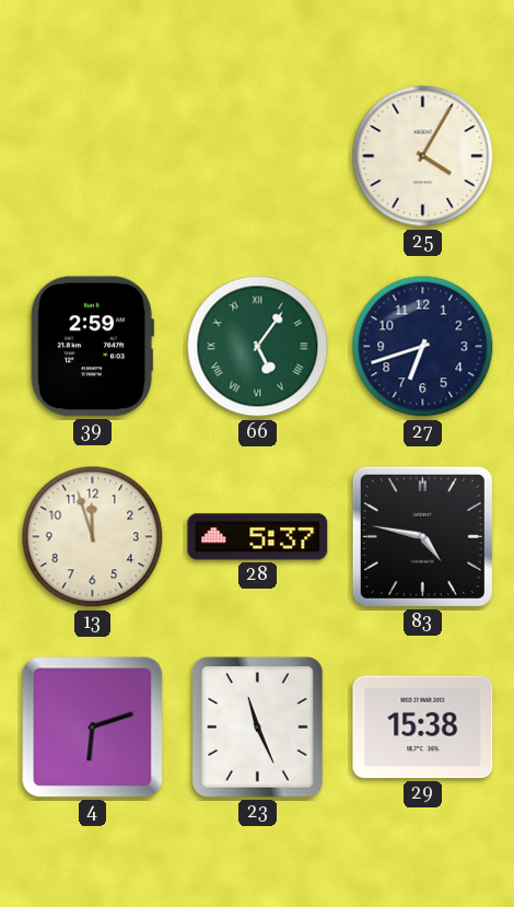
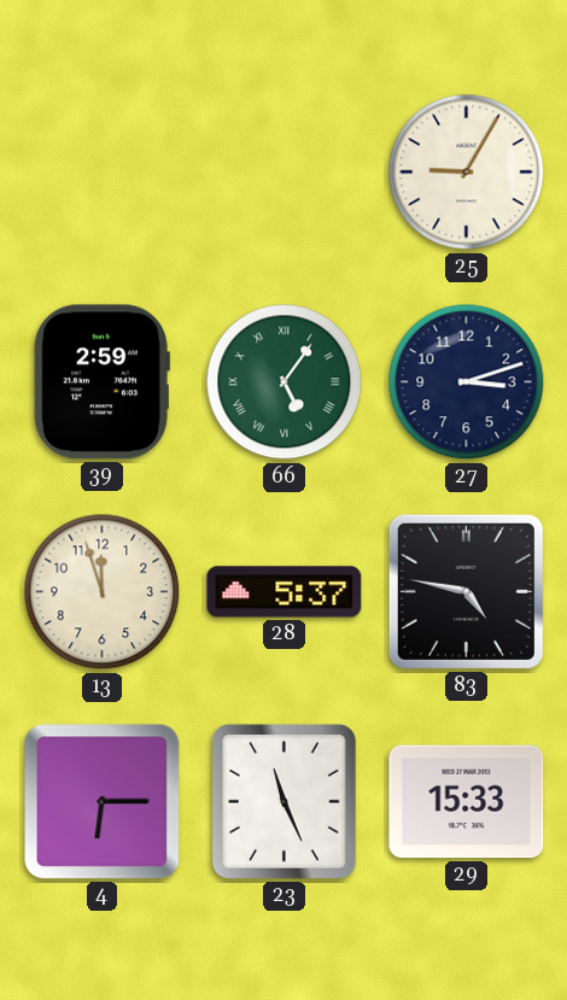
25: 4:05 -> 9:05
27: 6:42 -> 3:12
4: 6:12 -> 6:15
29: 15:38 -> 15:33
